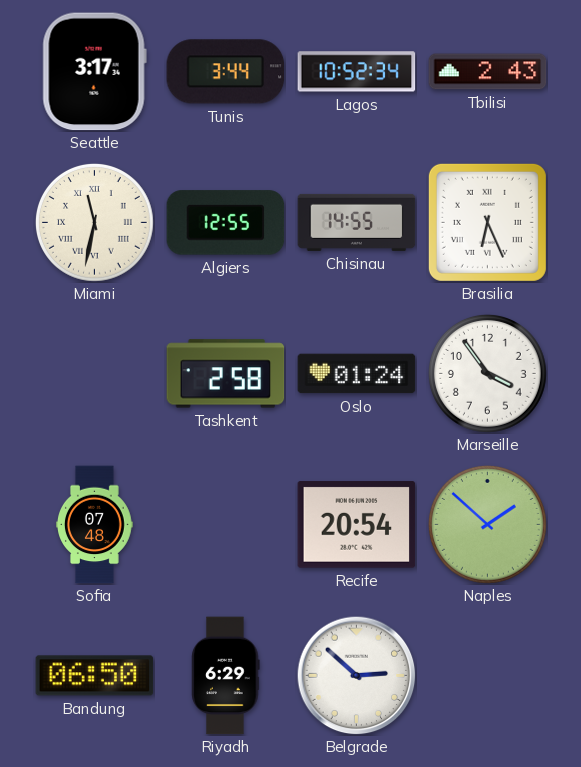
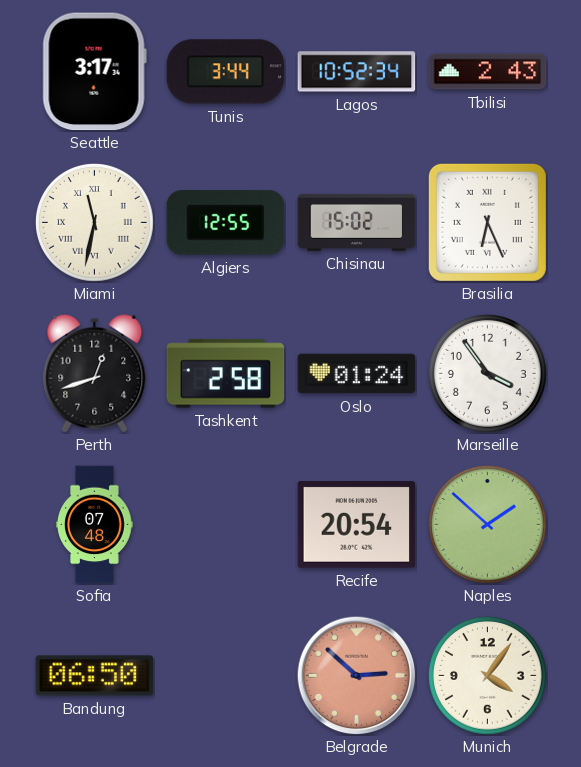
Chisinau: 14:55 -> 15:02
Perth: none -> 12:42
Riyadh: 6:29 -> none
Belgrade dial: white -> salmon
Munich: none -> 4:06
